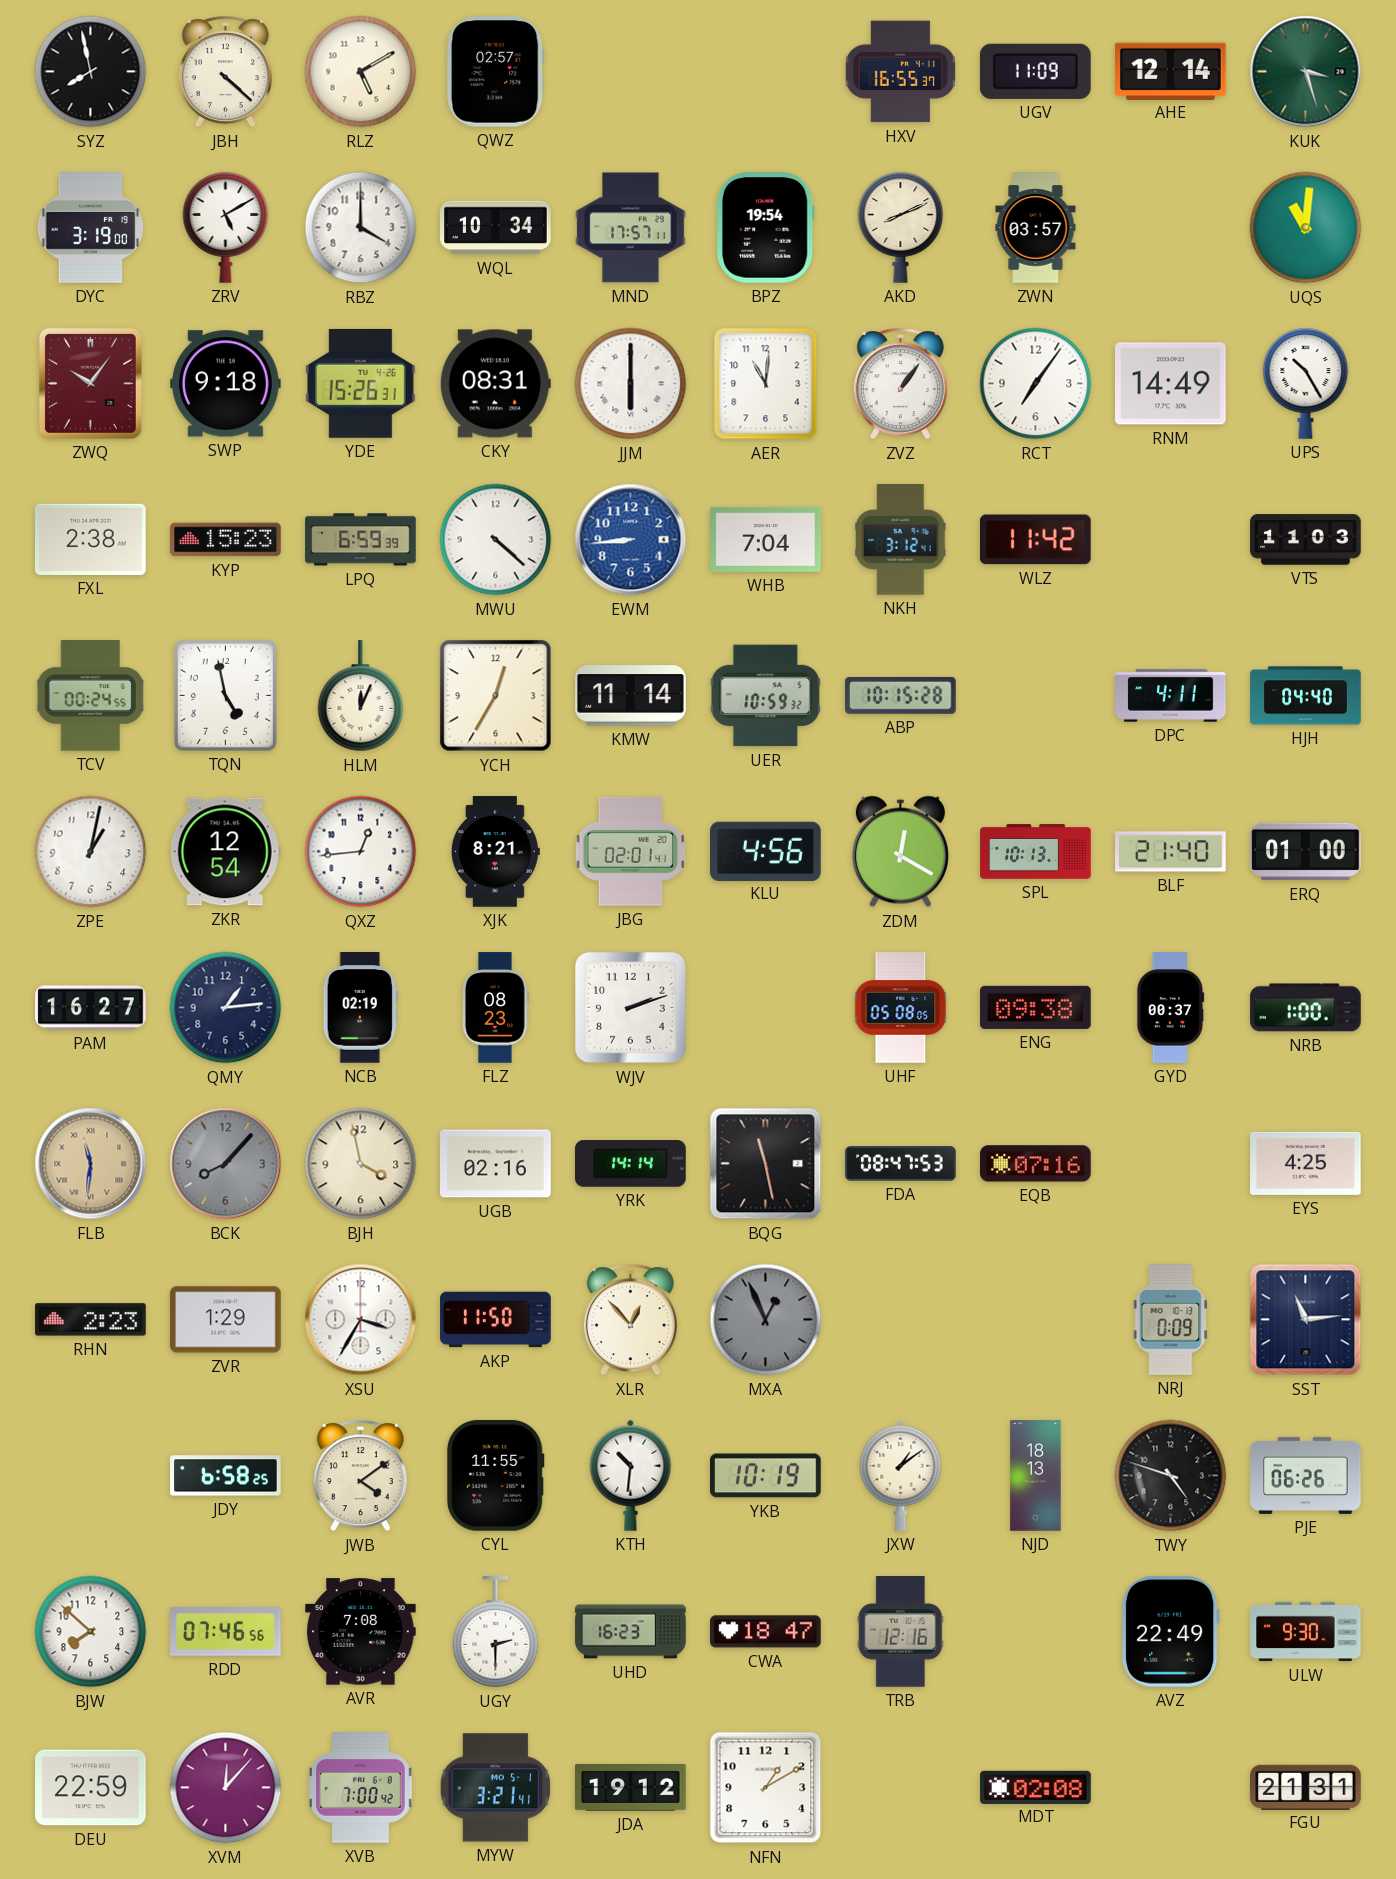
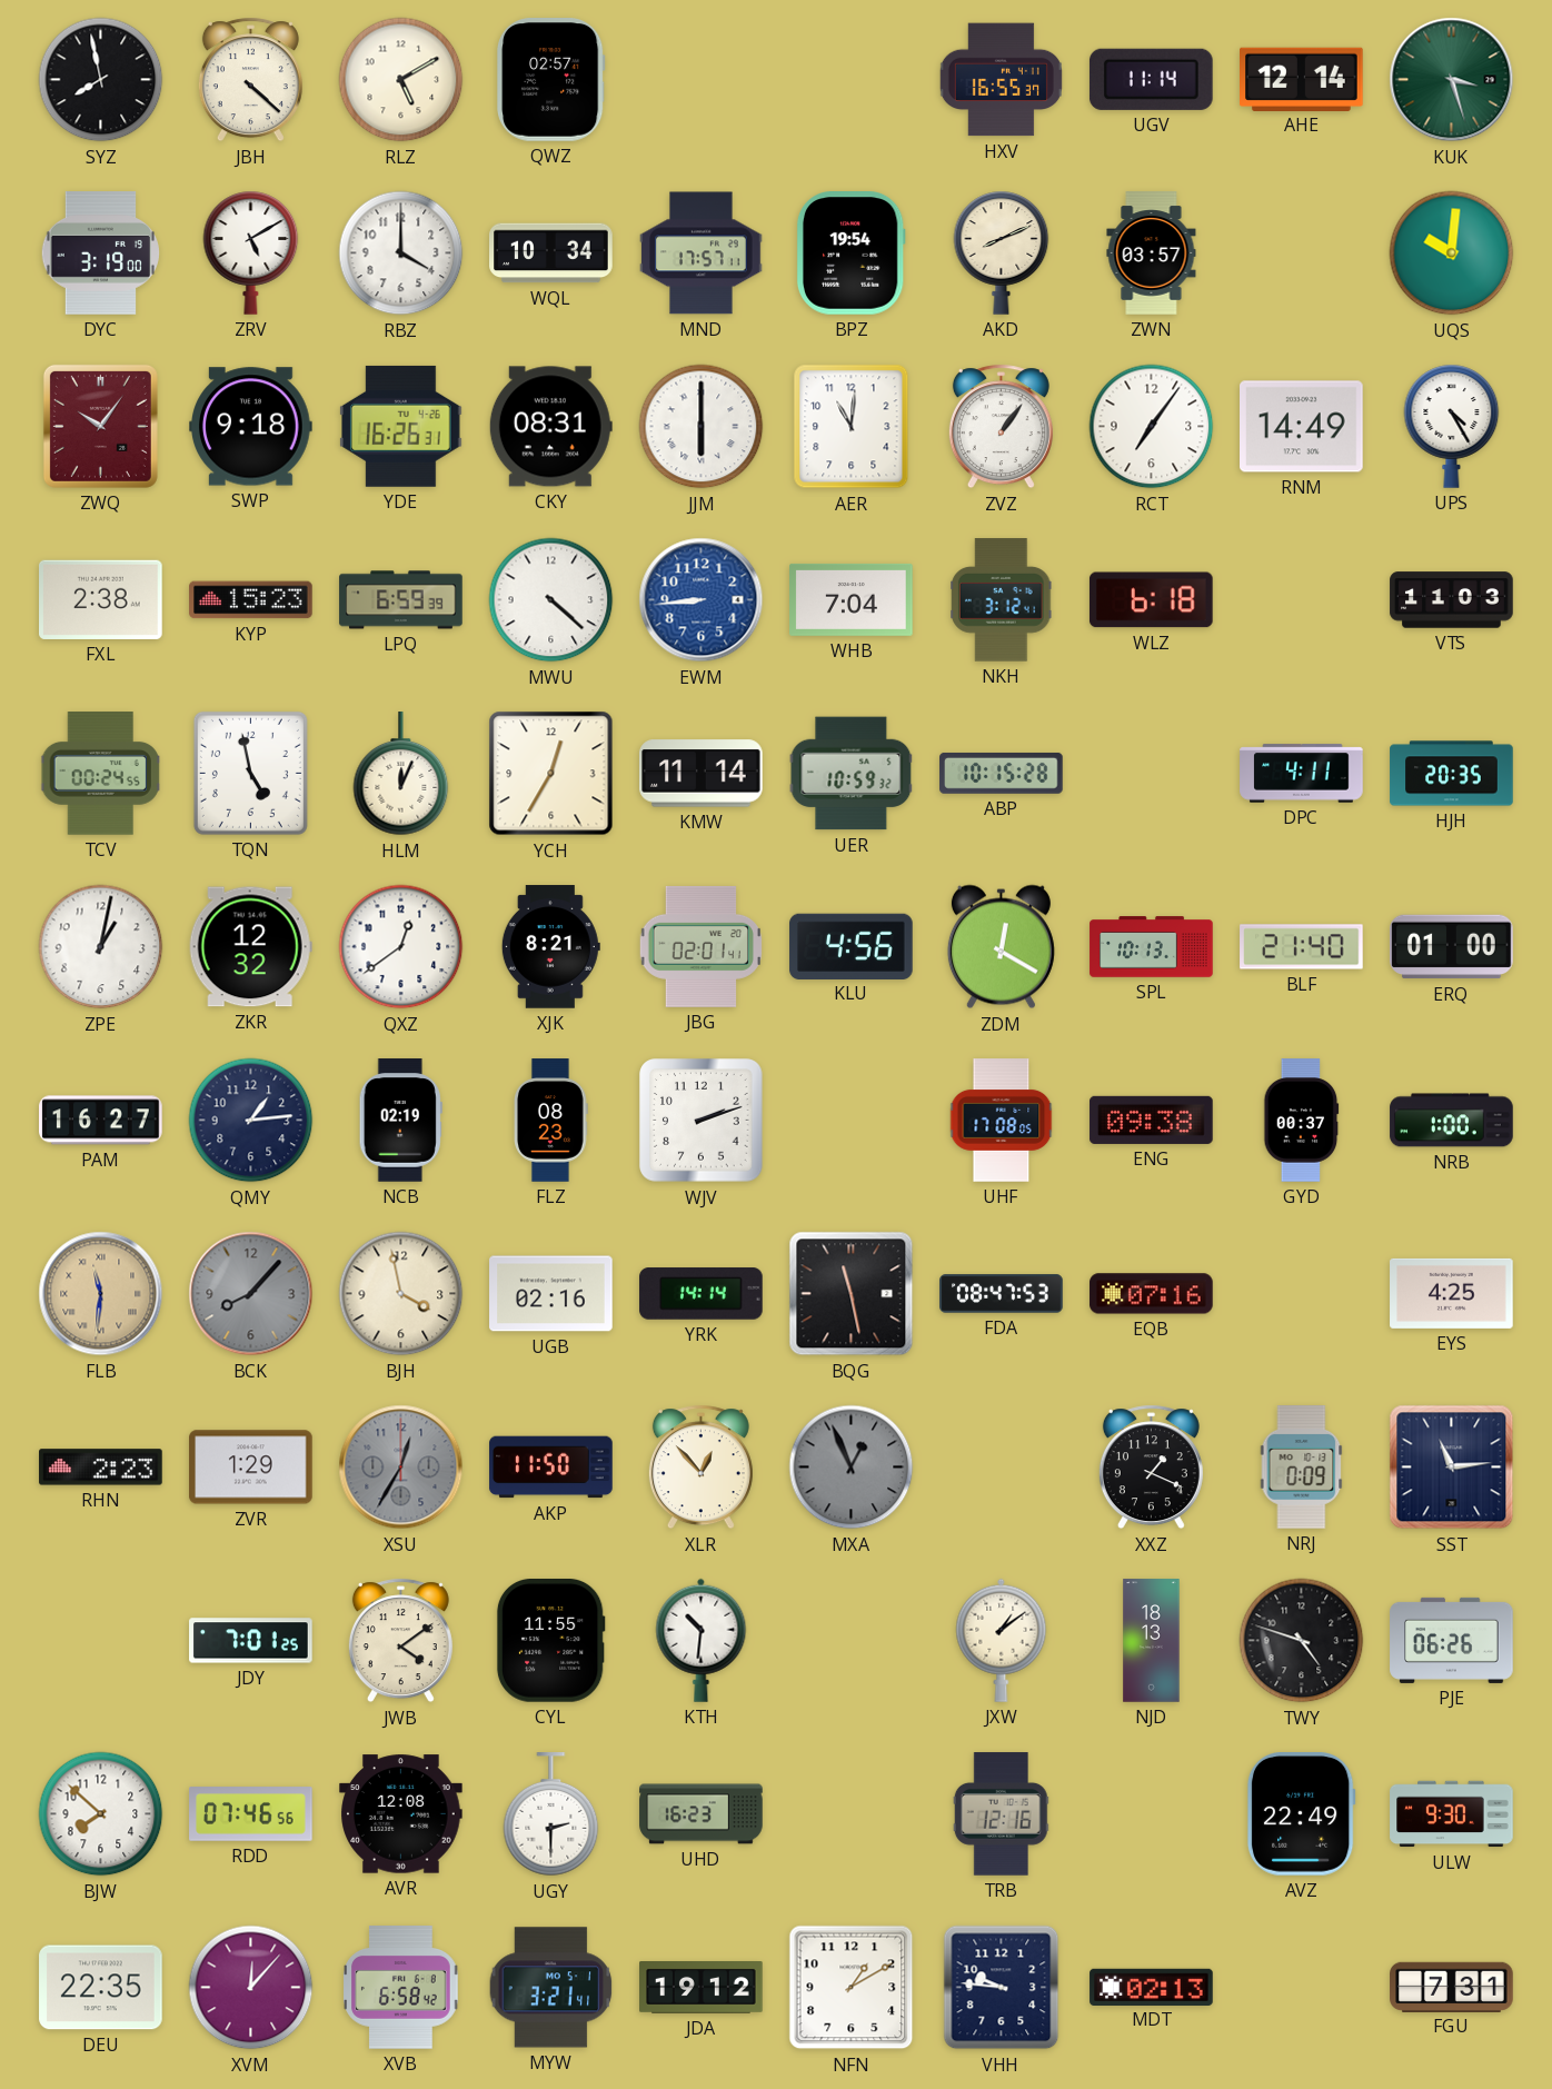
UGV: 11:09 -> 11:14
UQS: 11:01 -> 10:01
YDE: 15:26 -> 16:26
UPS: 10:25 -> 4:25
WLZ: 11:42 -> 6:18
HJH: 04:40 -> 20:35
ZKR: 12:54 -> 12:32
QXZ: 12:44 -> 12:39
UHF: 05:08 -> 17:08
XSU: 3:35 -> 12:35
XSU dial: white -> grey
XXZ: none -> 1:19
JDY: 6:58 -> 7:01
YKB: 10:19 -> none
AVR: 7:08 -> 12:08
CWA: 18:47 -> none
DEU: 22:59 -> 22:35
XVB: 7:00 -> 6:58
VHH: none -> 9:46
MDT: 02:08 -> 02:13
FGU: 21:31 -> 7:31
